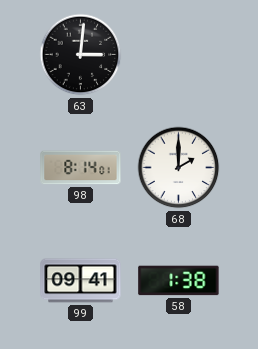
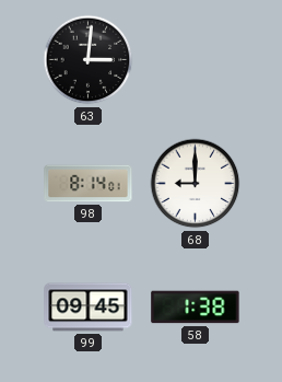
68: 2:00 -> 9:00
99: 09:41 -> 09:45
